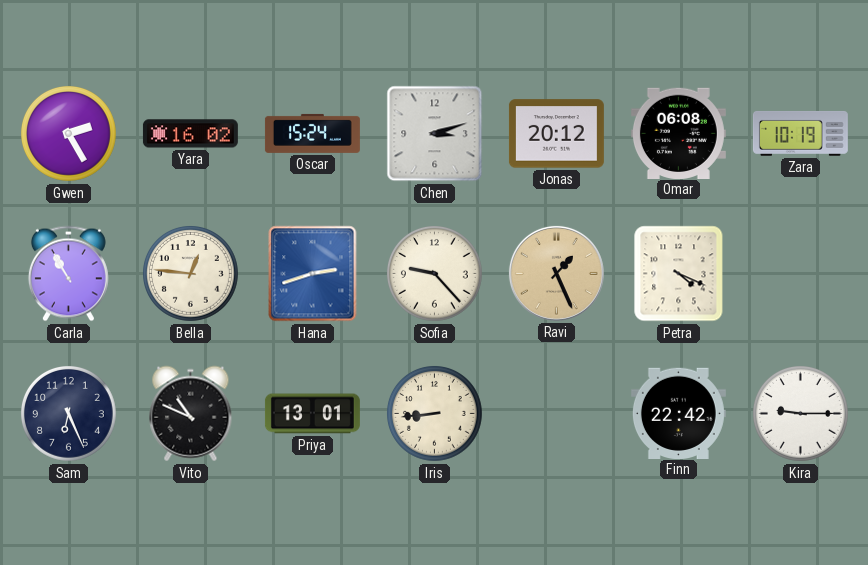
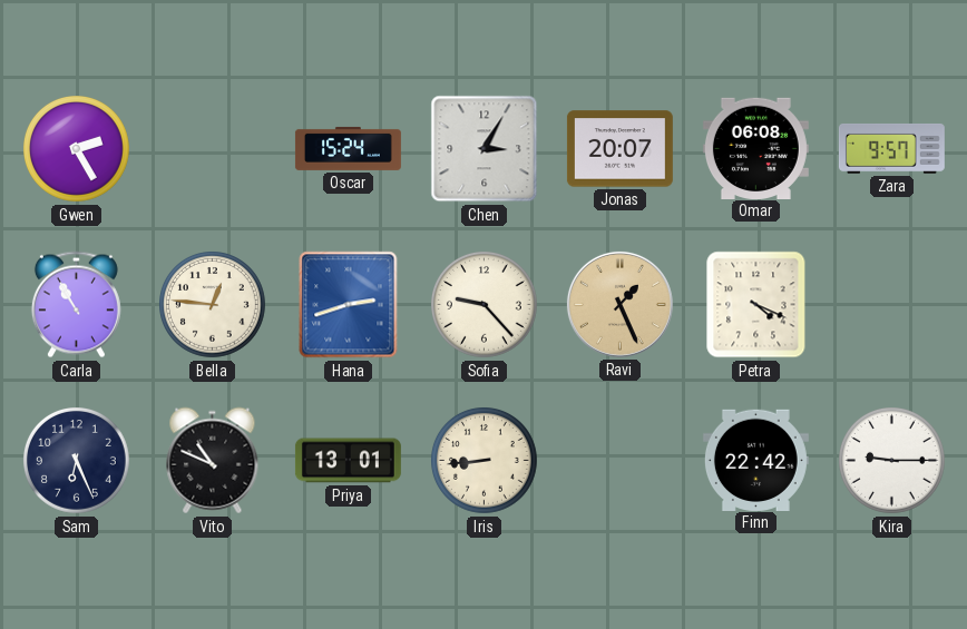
Yara: 16:02 -> none
Chen: 3:12 -> 3:05
Jonas: 20:12 -> 20:07
Zara: 10:19 -> 9:57
